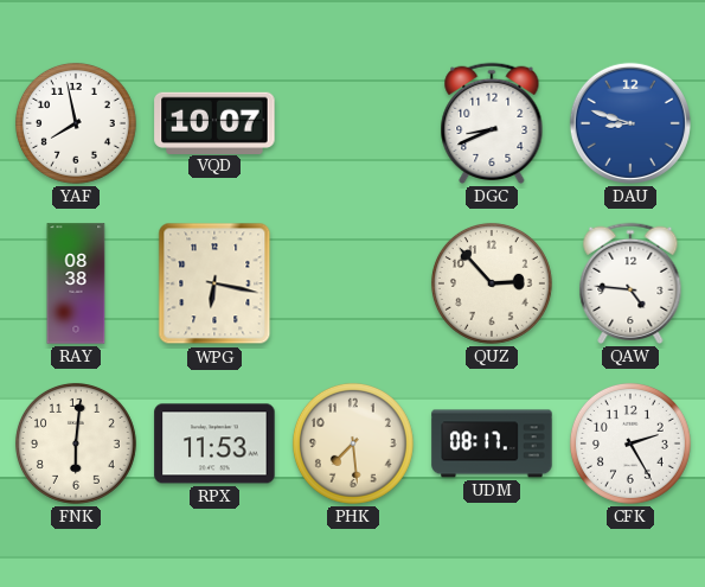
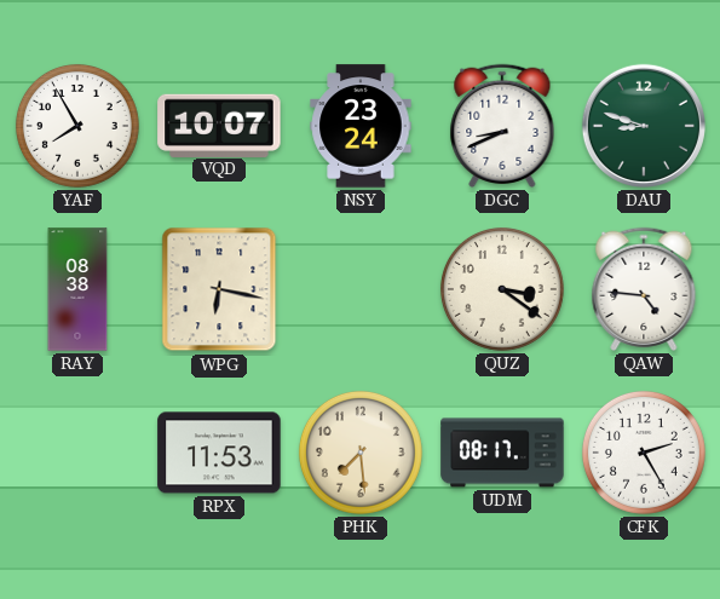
YAF: 7:58 -> 7:55
NSY: none -> 23:24
DAU dial: blue -> green
QUZ: 2:53 -> 3:21
FNK: 6:01 -> none
